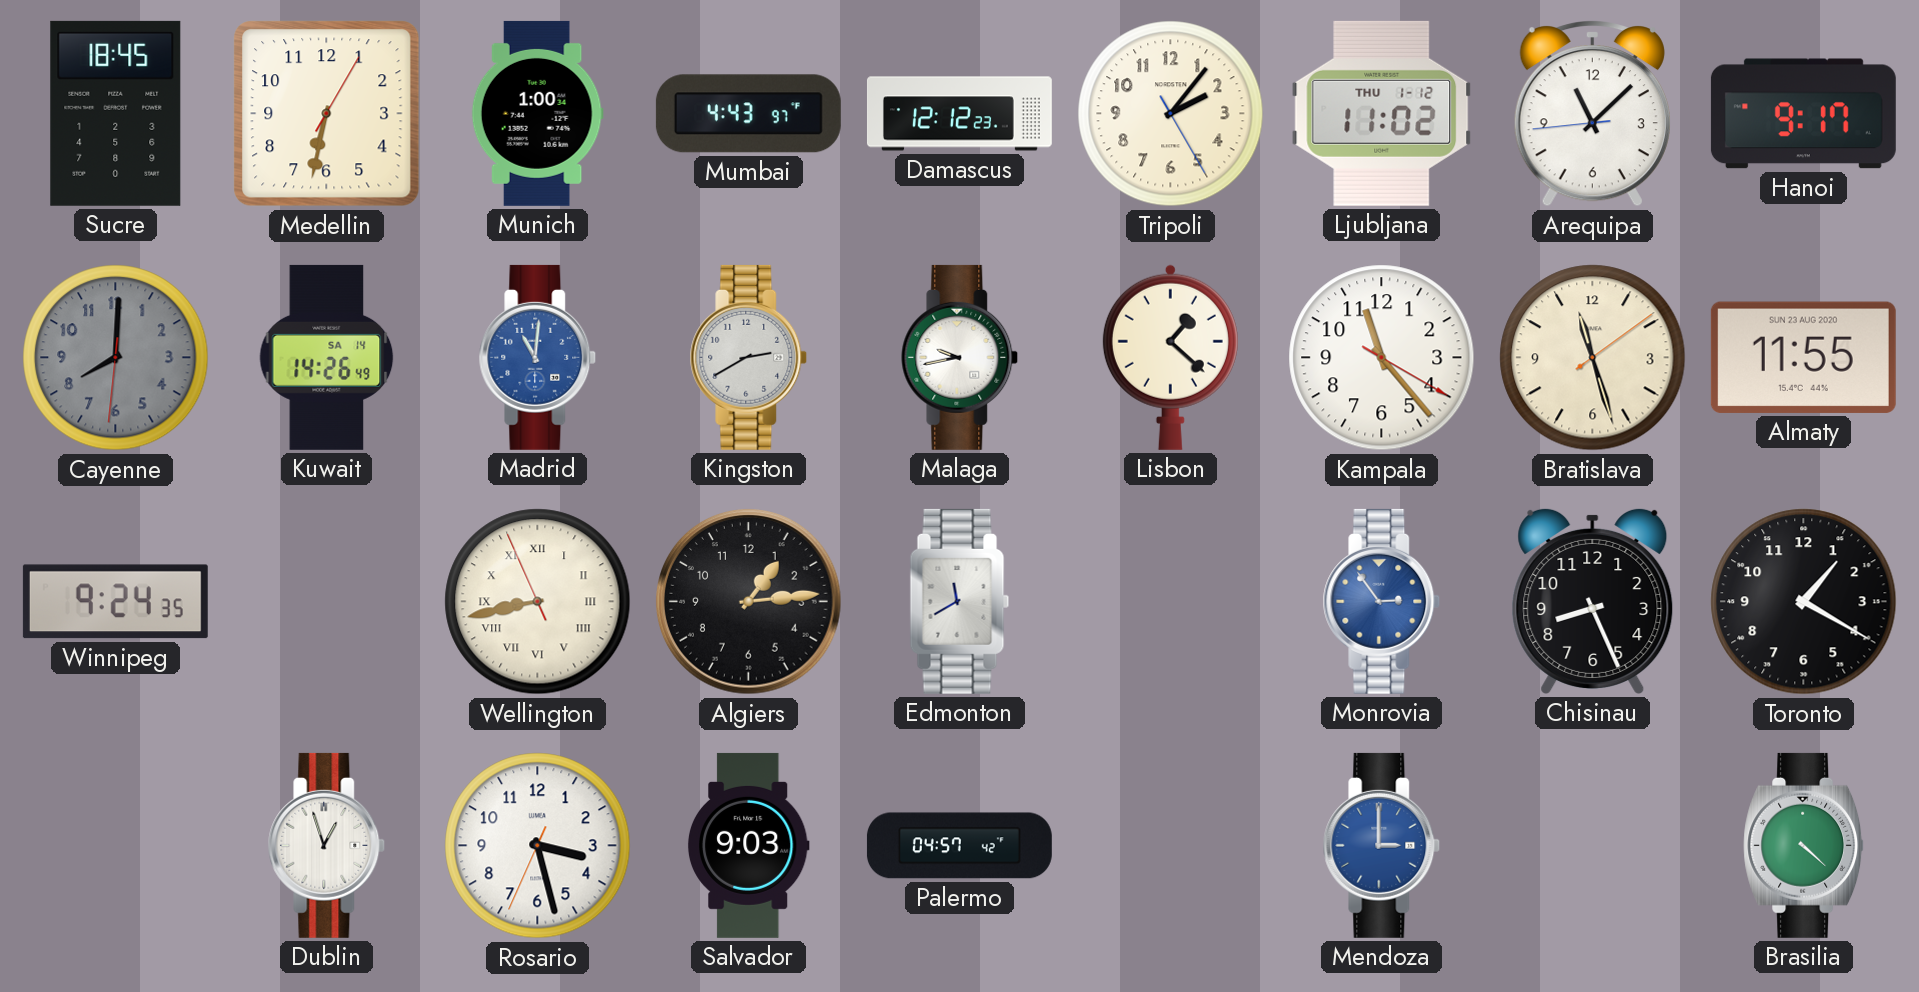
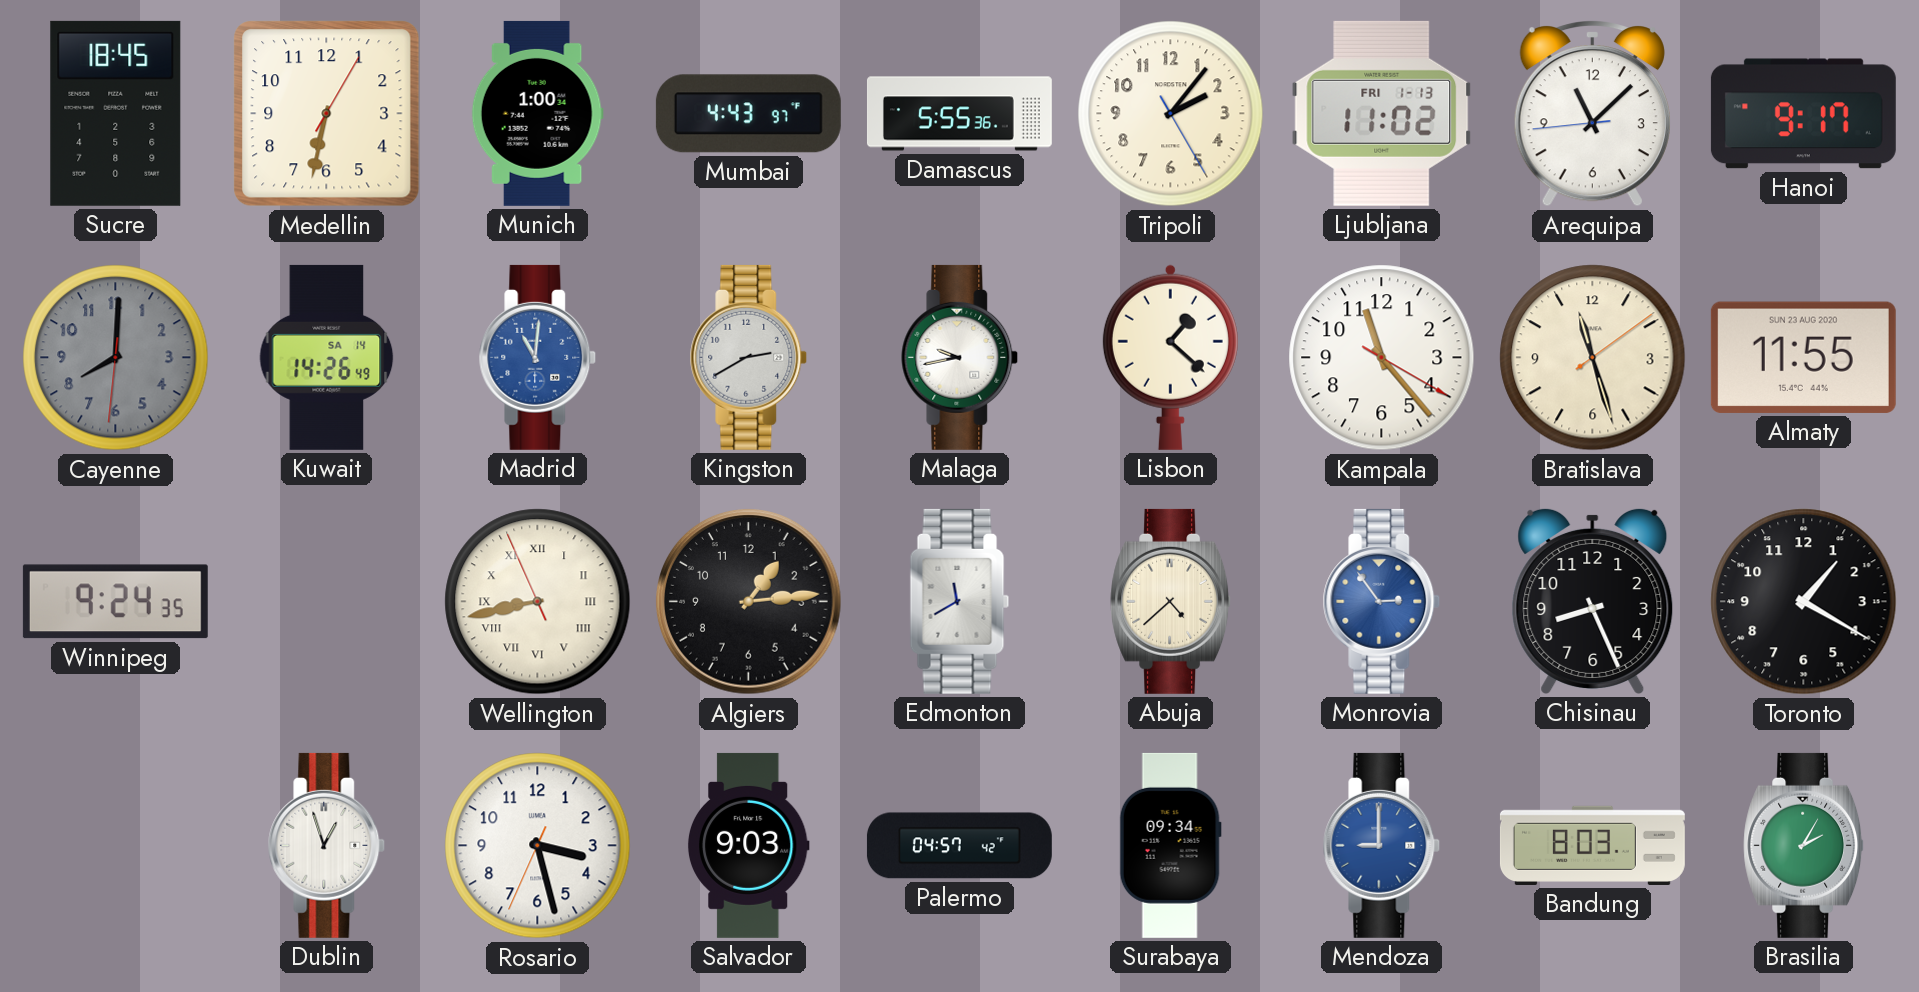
Damascus: 12:12 -> 5:55
Ljubljana date: THU 1-12 -> FRI 1-13
Abuja: none -> 4:38
Surabaya: none -> 09:34
Mendoza: 3:00 -> 9:00
Bandung: none -> 8:03
Brasilia: 4:22 -> 2:05
